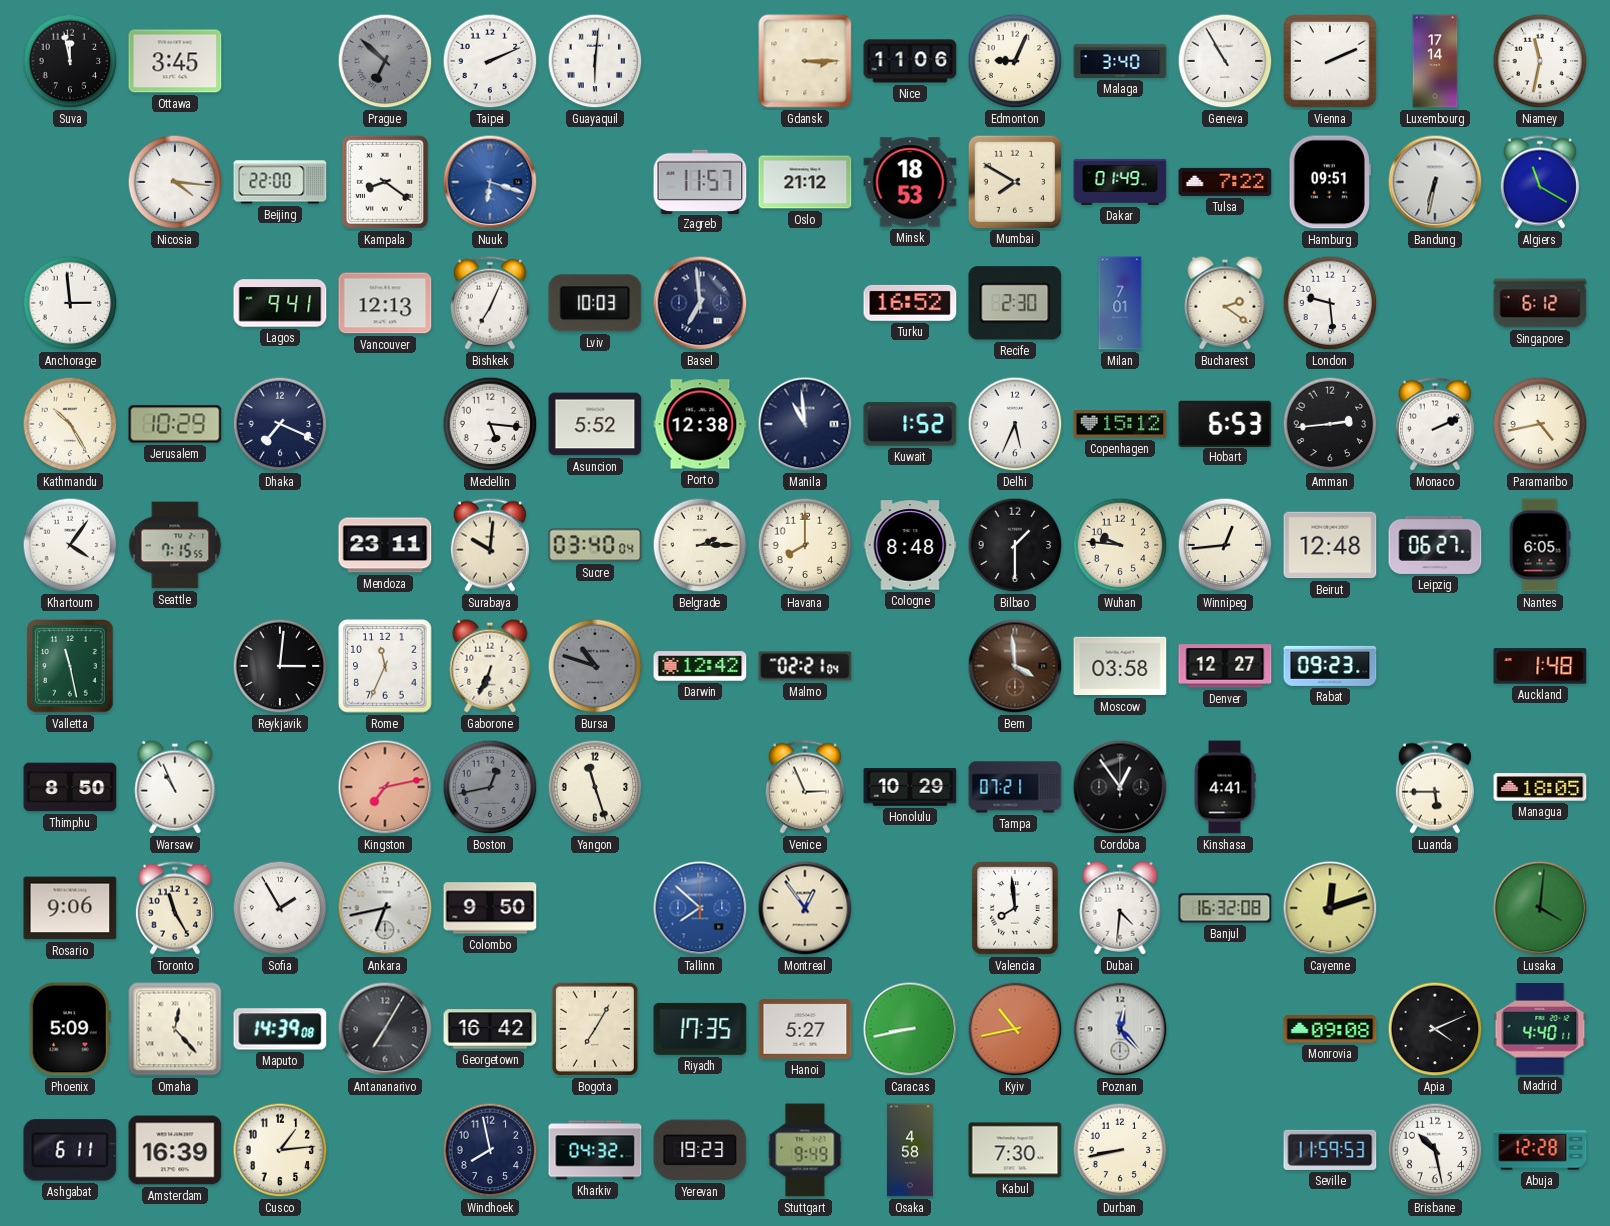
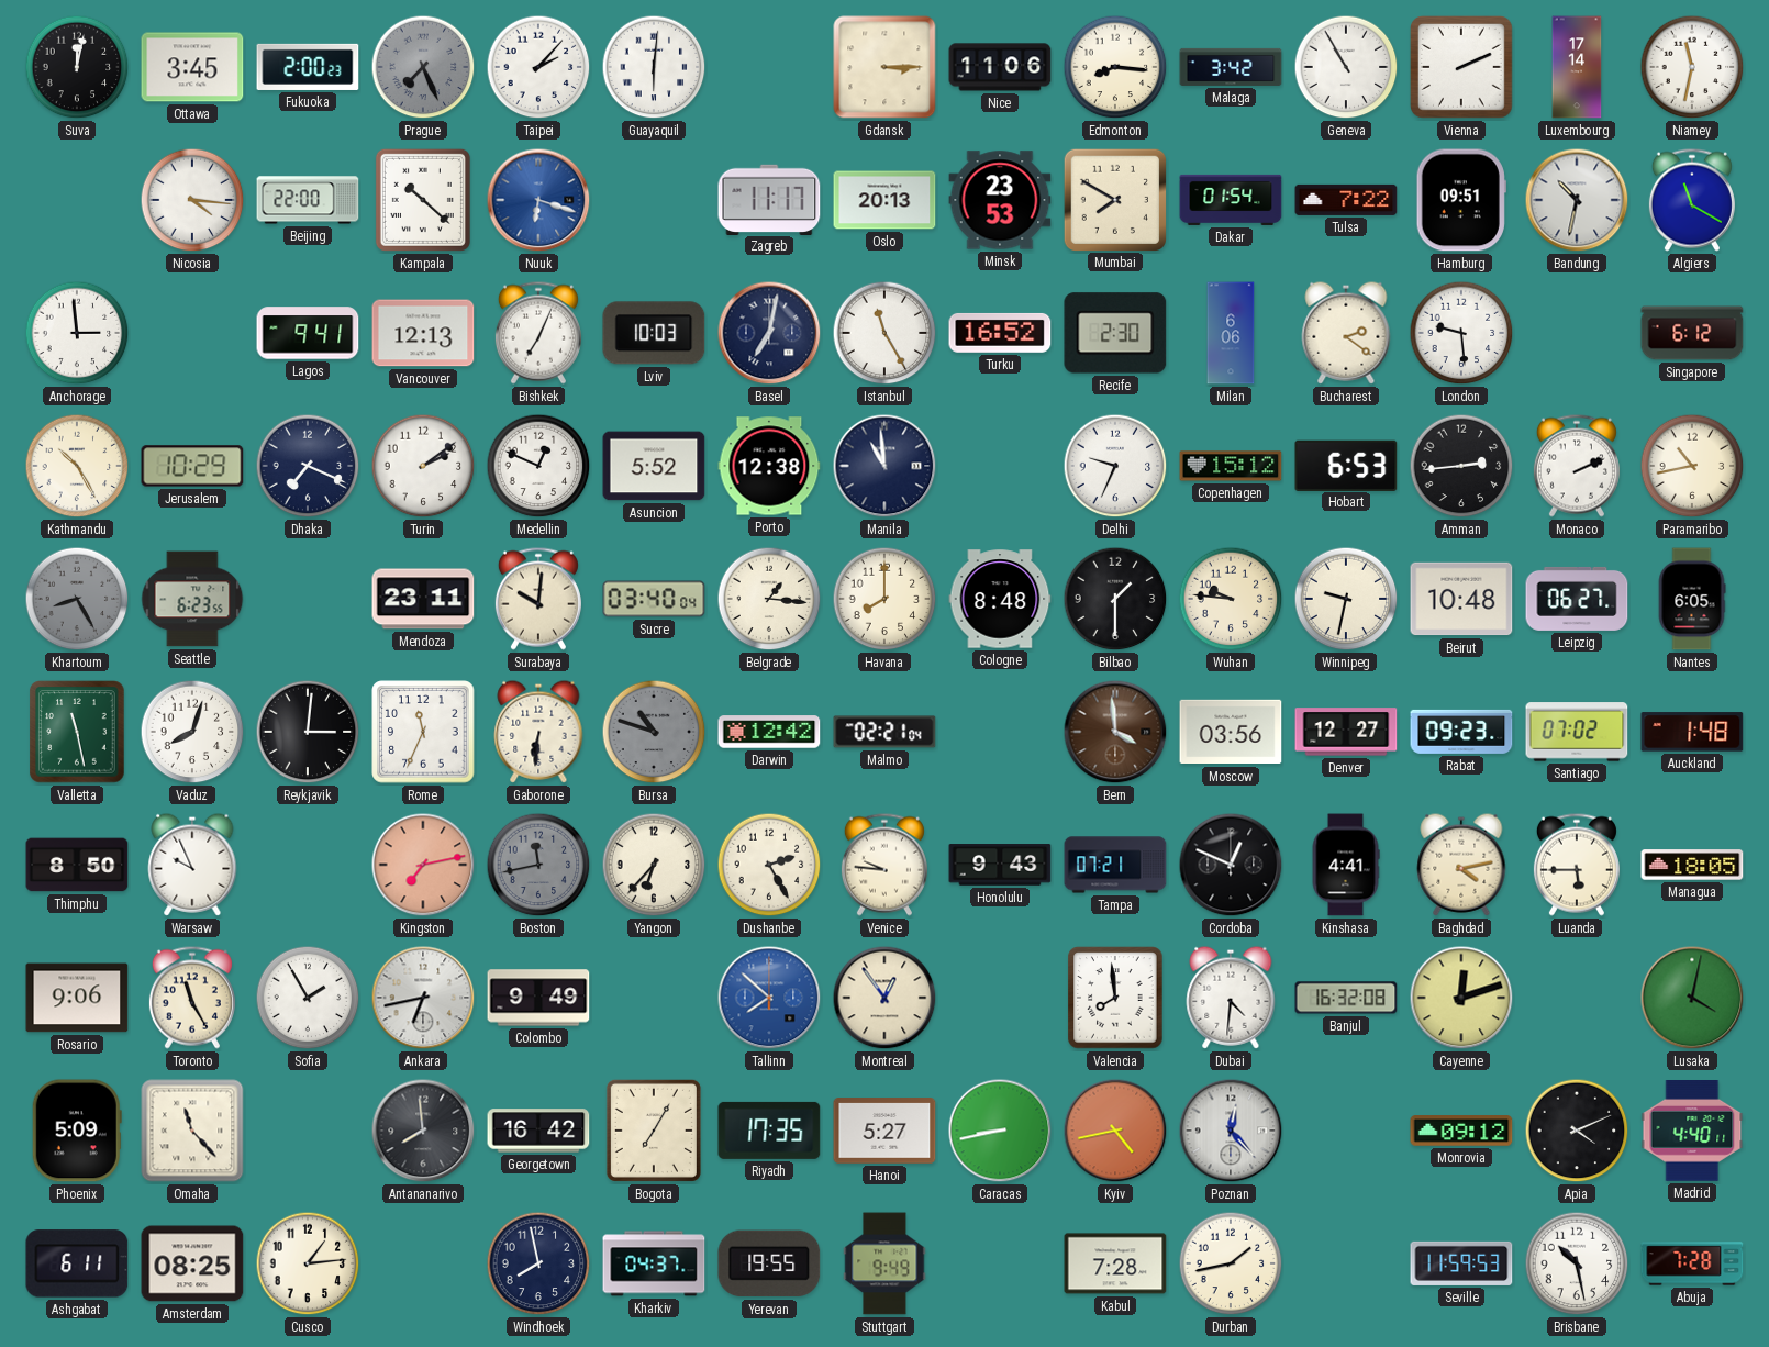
Suva: 11:58 -> 12:02
Fukuoka: none -> 2:00
Prague: 6:52 -> 7:26
Taipei: 2:11 -> 2:07
Edmonton: 9:04 -> 8:16
Malaga: 3:40 -> 3:42
Kampala: 8:21 -> 10:22
Zagreb: 11:57 -> 11:17
Oslo: 21:12 -> 20:13
Minsk: 18:53 -> 23:53
Dakar: 01:49 -> 01:54
Bandung: 6:32 -> 10:32
Basel: 6:59 -> 7:02
Istanbul: none -> 11:25
Milan: 7:01 -> 6:06
Turin: none -> 2:09
Medellin: 5:16 -> 12:49
Kuwait: 1:52 -> none
Delhi: 5:34 -> 9:34
Paramaribo: 4:43 -> 10:43
Khartoum: 4:06 -> 8:25
Khartoum dial: white -> grey
Seattle: 7:15 -> 6:23
Belgrade: 2:15 -> 1:16
Winnipeg: 12:44 -> 9:32
Beirut: 12:48 -> 10:48
Vaduz: none -> 8:03
Gaborone: 6:34 -> 6:31
Moscow: 03:58 -> 03:56
Santiago: none -> 07:02
Warsaw: 10:56 -> 9:56
Boston: 12:43 -> 11:43
Yangon: 11:27 -> 6:37
Dushanbe: none -> 2:25
Venice: 2:56 -> 9:46
Honolulu: 10:29 -> 9:43
Cordoba: 12:54 -> 12:49
Baghdad: none -> 4:13
Colombo: 9:50 -> 9:49
Lusaka: 4:01 -> 4:02
Omaha: 12:23 -> 11:23
Maputo: 14:39 -> none
Antananarivo: 7:05 -> 7:59
Kyiv: 10:43 -> 4:43
Monrovia: 09:08 -> 09:12
Amsterdam: 16:39 -> 08:25
Kharkiv: 04:32 -> 04:37
Yerevan: 19:23 -> 19:55
Osaka: 4:58 -> none
Kabul: 7:30 -> 7:28
Durban: 8:43 -> 1:43
Abuja: 12:28 -> 7:28
